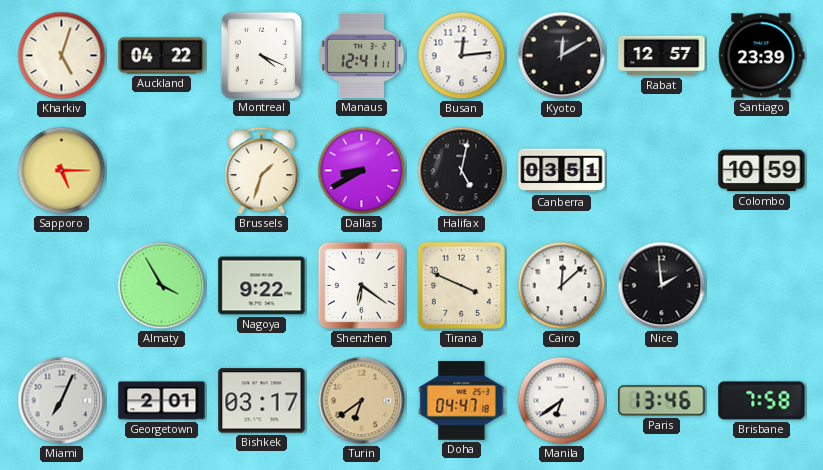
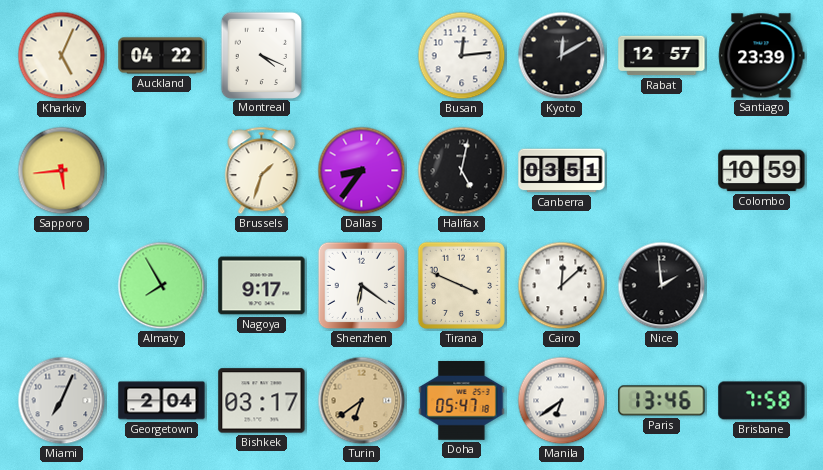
Kharkiv: 5:03 -> 5:04
Manaus: 12:41 -> none
Sapporo: 5:15 -> 5:44
Dallas: 8:40 -> 8:36
Almaty: 3:55 -> 7:55
Nagoya: 9:22 -> 9:17
Georgetown: 2:01 -> 2:04
Doha: 04:47 -> 05:47
